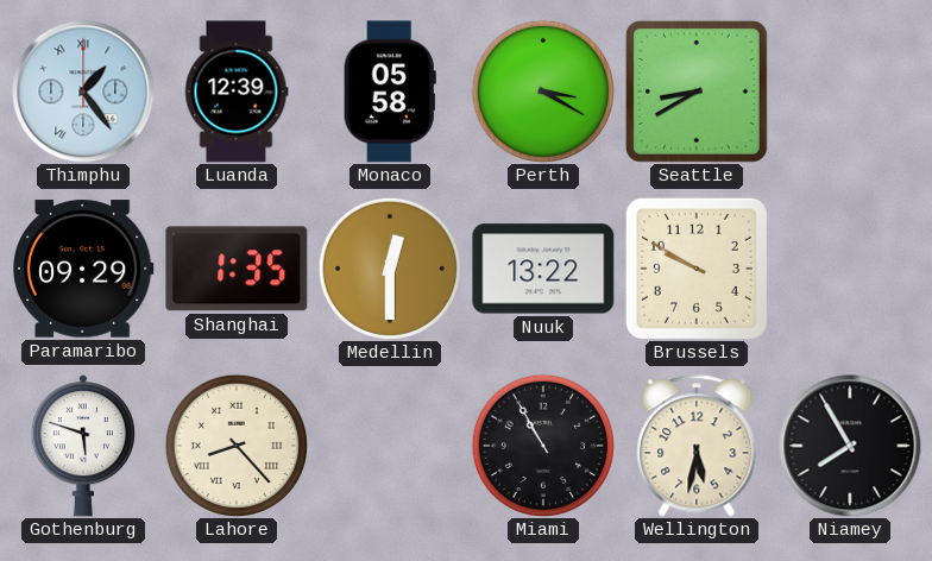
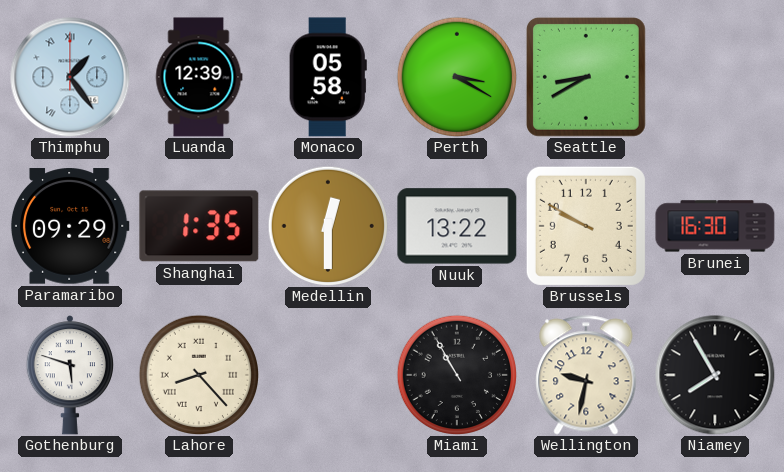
Brunei: none -> 16:30
Wellington: 5:32 -> 9:32
